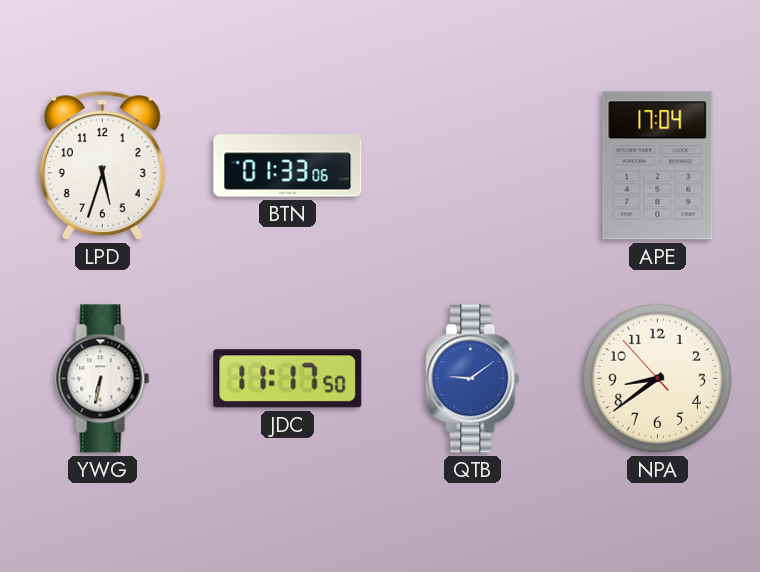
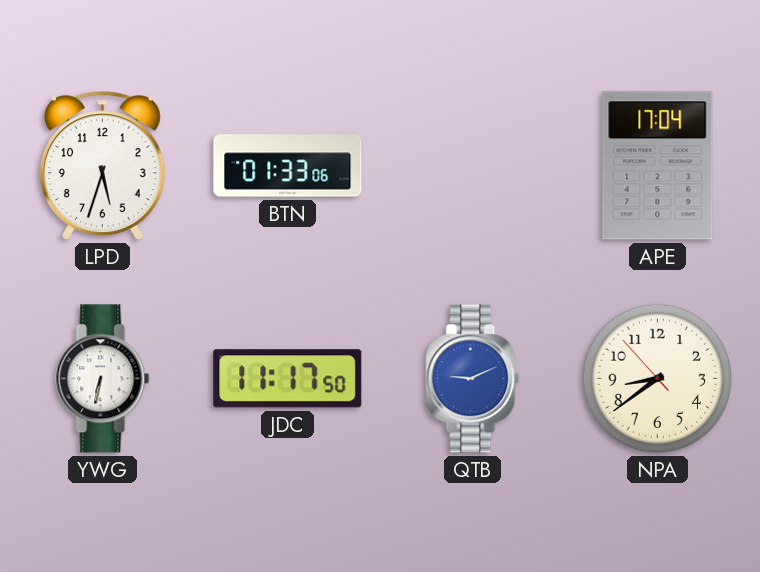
QTB: 9:09 -> 9:11
